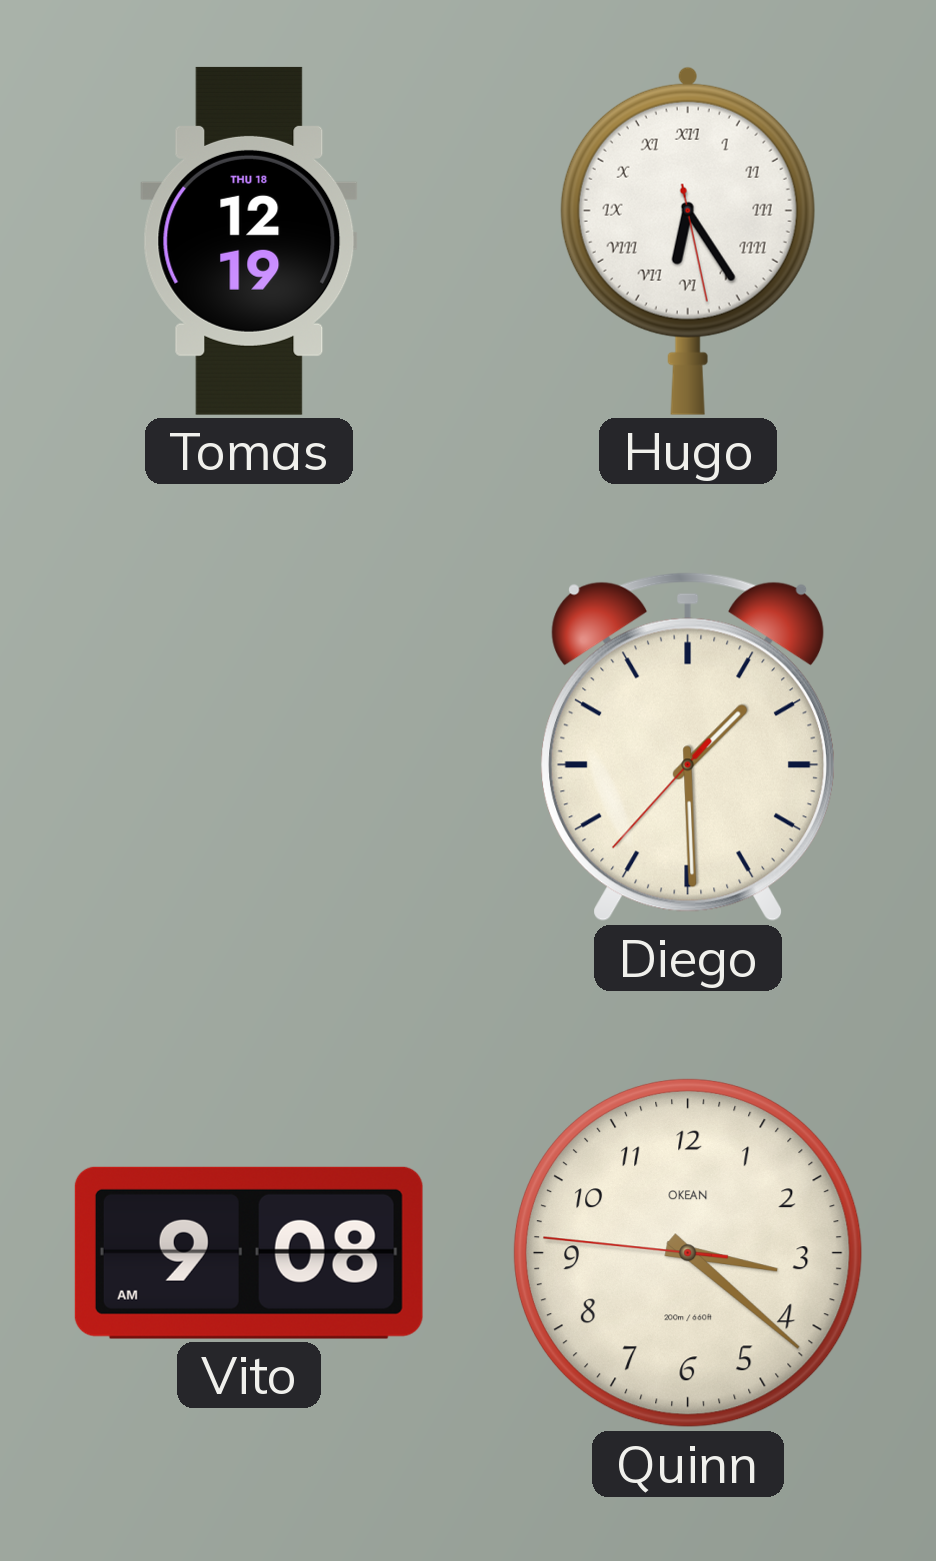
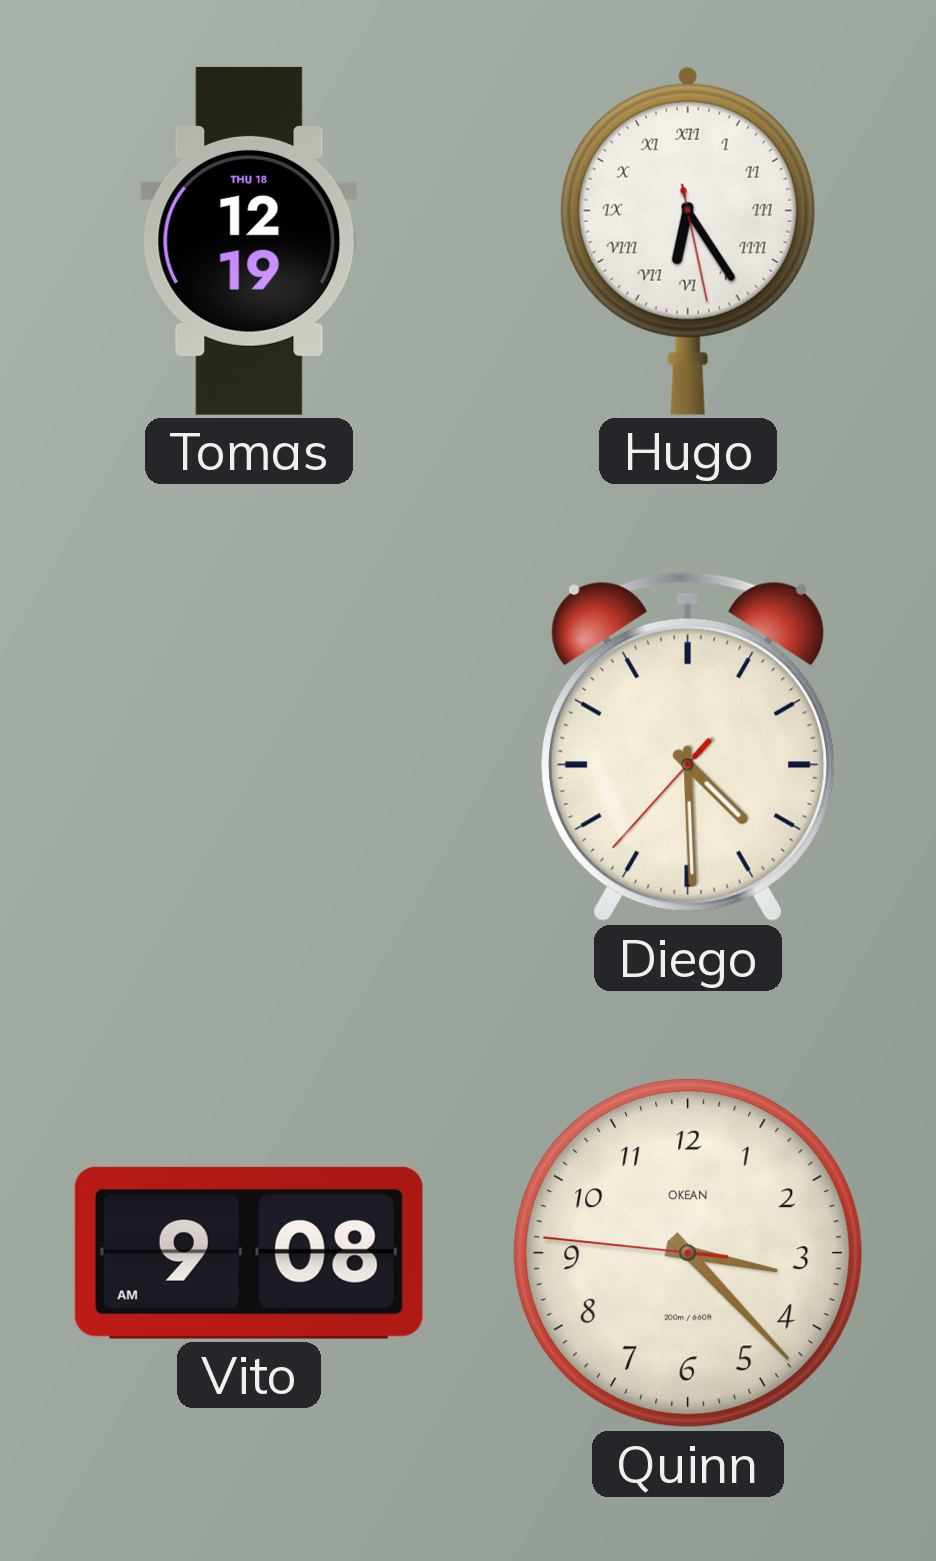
Diego: 1:29 -> 4:29
Quinn: 3:21 -> 3:22
